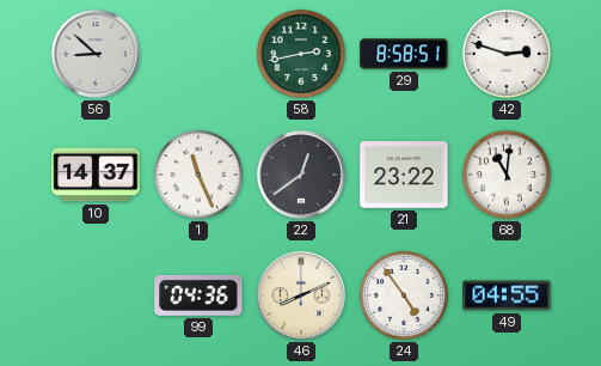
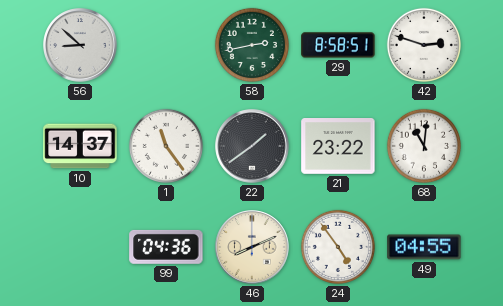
1: 11:26 -> 11:24
22: 12:39 -> 1:39
